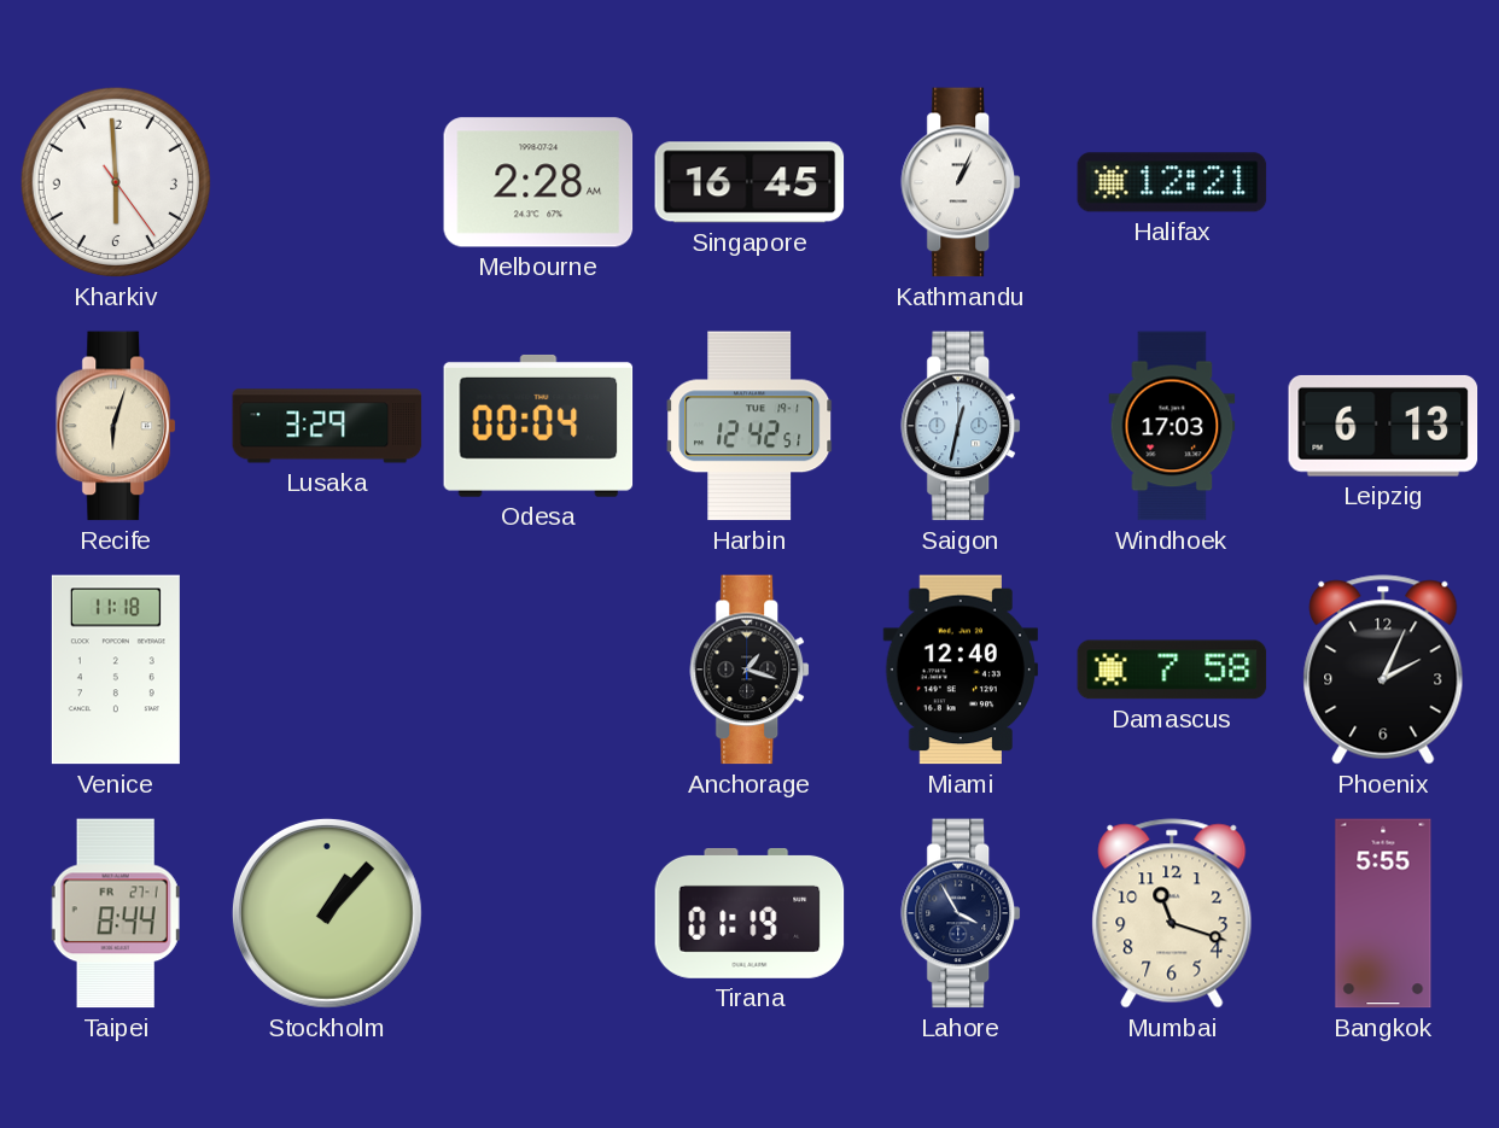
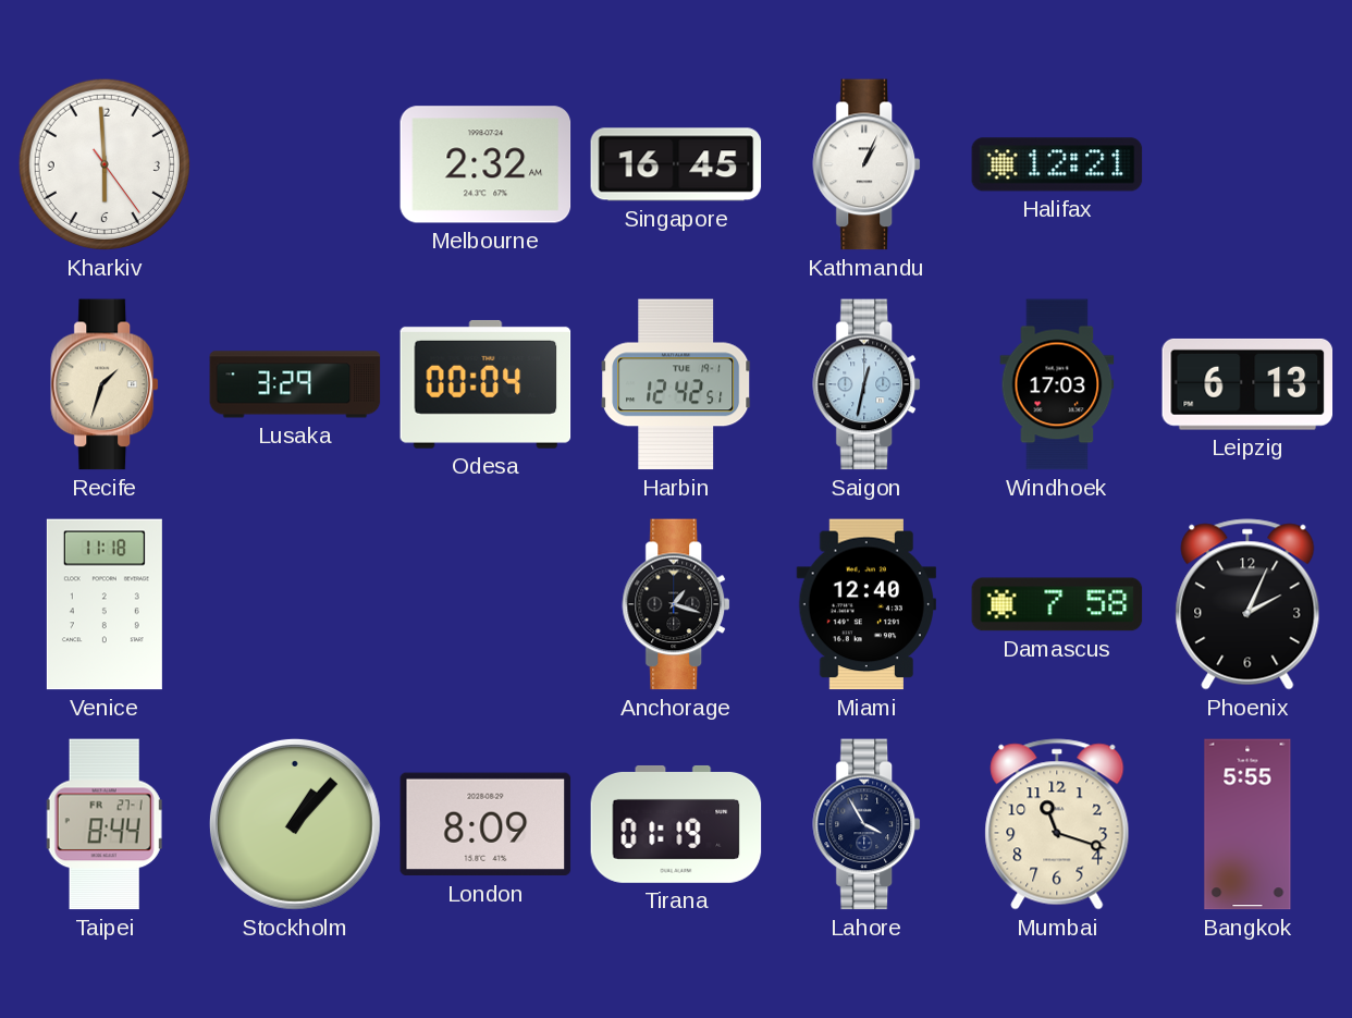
Melbourne: 2:28 -> 2:32
Recife: 6:03 -> 1:33
London: none -> 8:09
